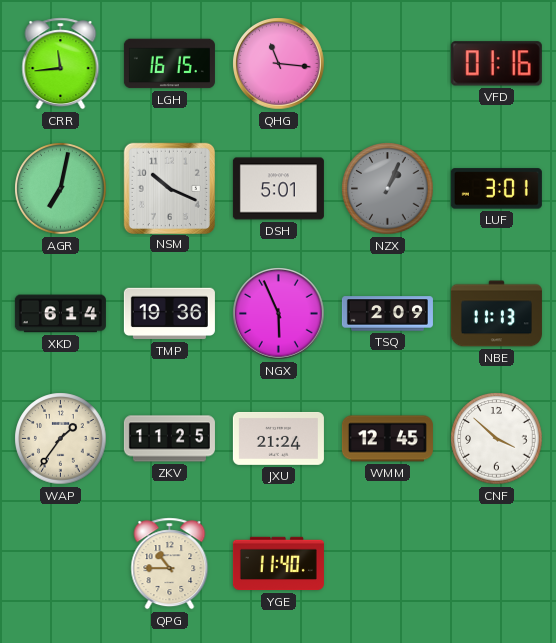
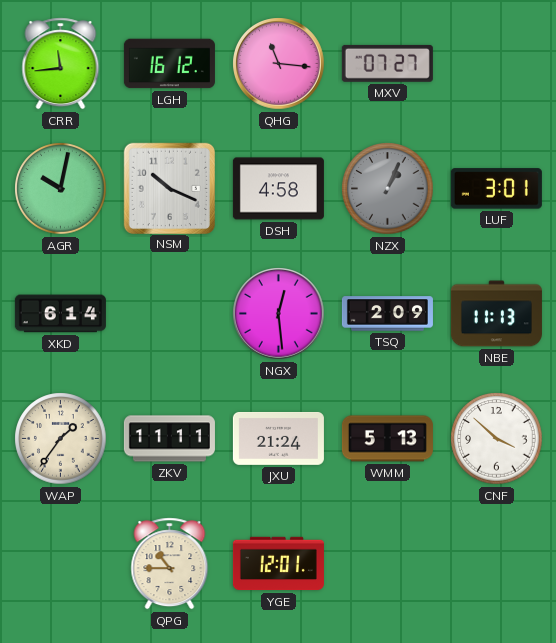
LGH: 16:15 -> 16:12
MXV: none -> 07:27
VFD: 01:16 -> none
AGR: 7:02 -> 10:02
DSH: 5:01 -> 4:58
TMP: 19:36 -> none
NGX: 5:56 -> 12:29
ZKV: 11:25 -> 11:11
WMM: 12:45 -> 5:13
YGE: 11:40 -> 12:01
